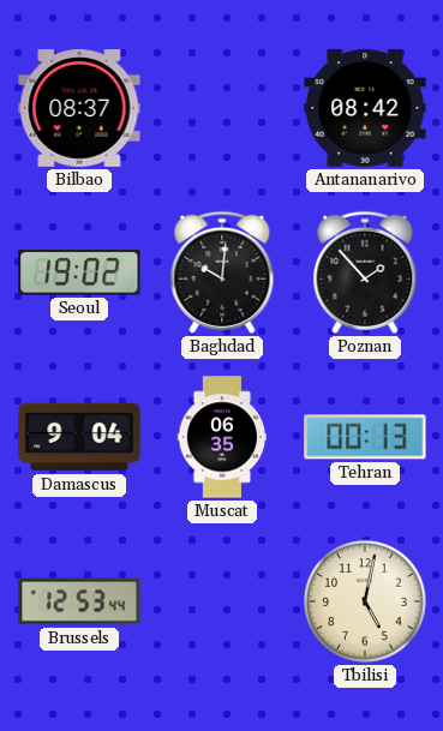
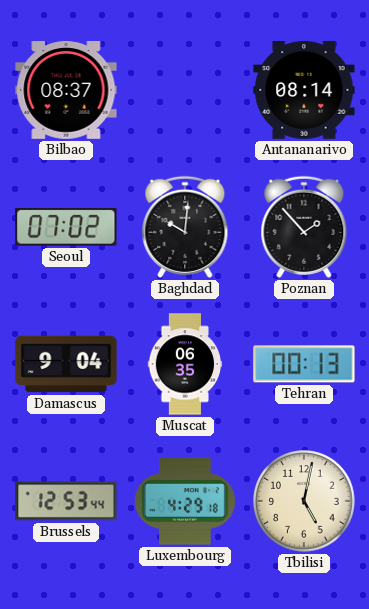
Antananarivo: 08:42 -> 08:14
Seoul: 19:02 -> 07:02
Luxembourg: none -> 4:29
